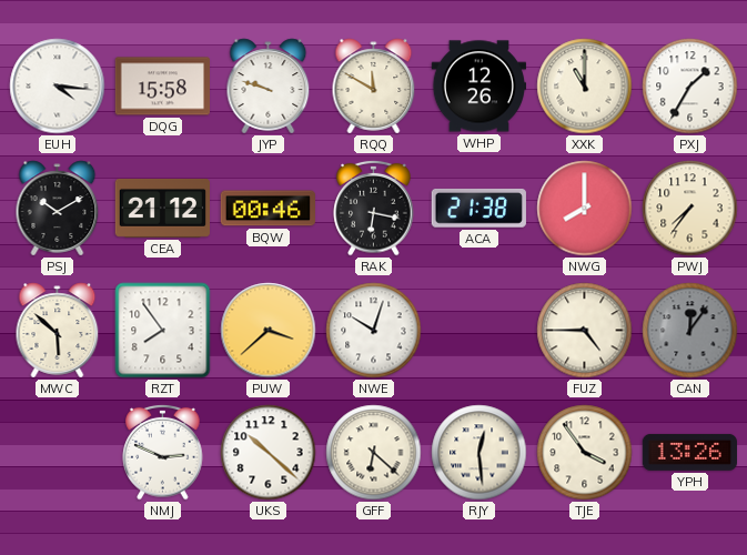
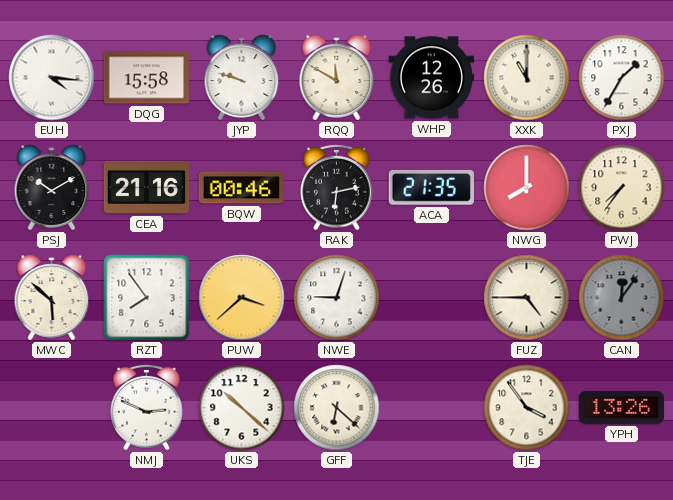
CEA: 21:12 -> 21:16
RAK: 6:17 -> 6:13
ACA: 21:38 -> 21:35
NWE: 10:03 -> 9:03
RJY: 12:29 -> none
